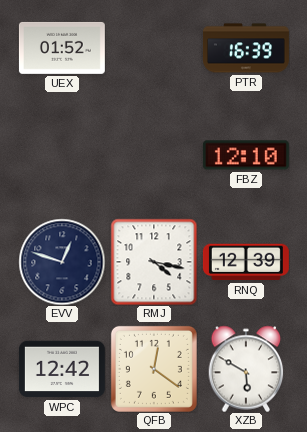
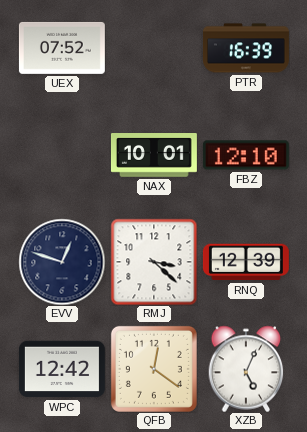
UEX: 01:52 -> 07:52
NAX: none -> 10:01
RMJ: 4:17 -> 3:22
XZB: 5:50 -> 5:04
